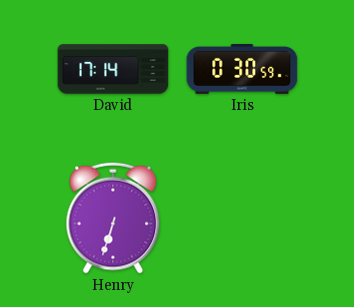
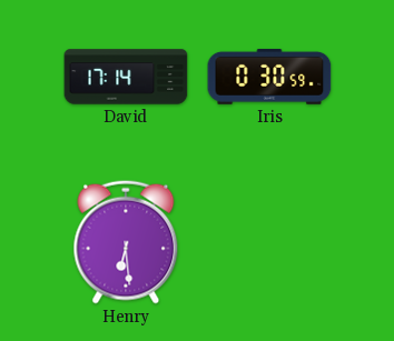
Henry: 6:33 -> 6:29
